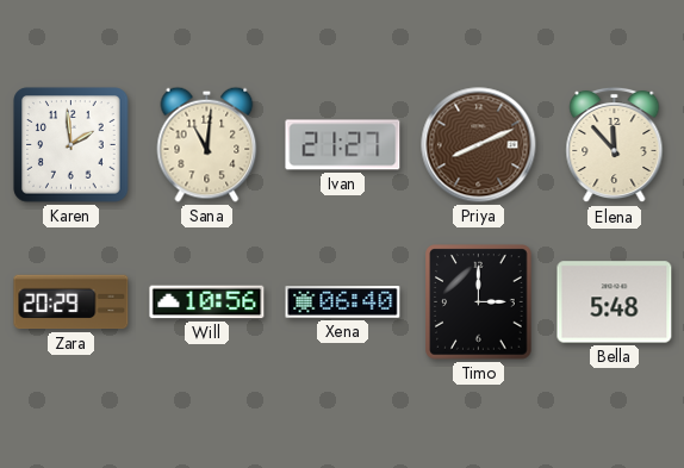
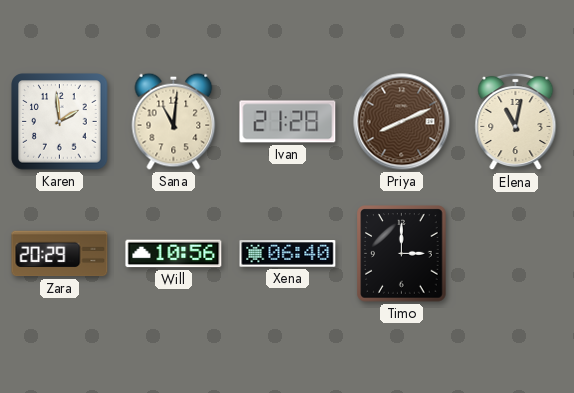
Ivan: 21:27 -> 21:28
Elena: 11:53 -> 11:02
Bella: 5:48 -> none
